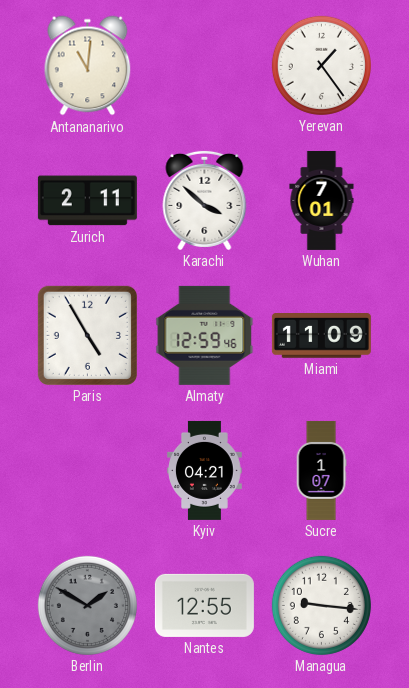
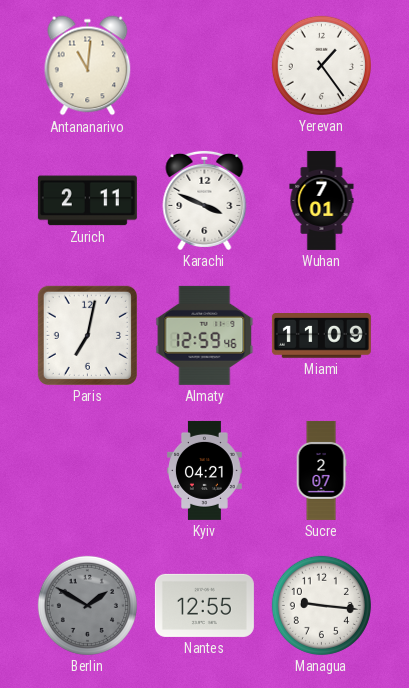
Karachi: 3:52 -> 3:49
Paris: 4:55 -> 7:02
Sucre: 1:07 -> 2:07
